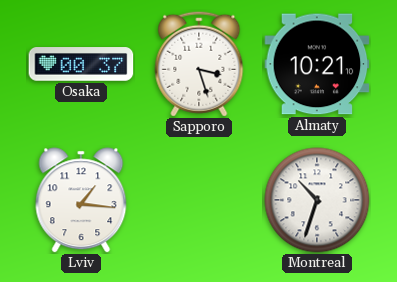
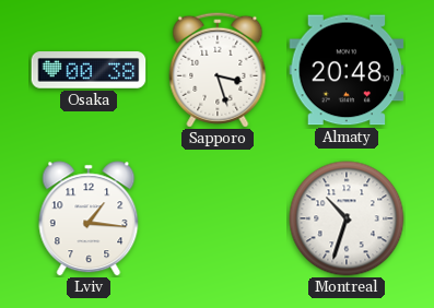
Osaka: 00:37 -> 00:38
Almaty: 10:21 -> 20:48
